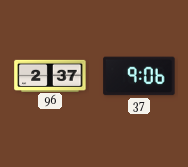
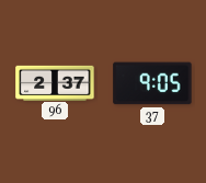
37: 9:06 -> 9:05
